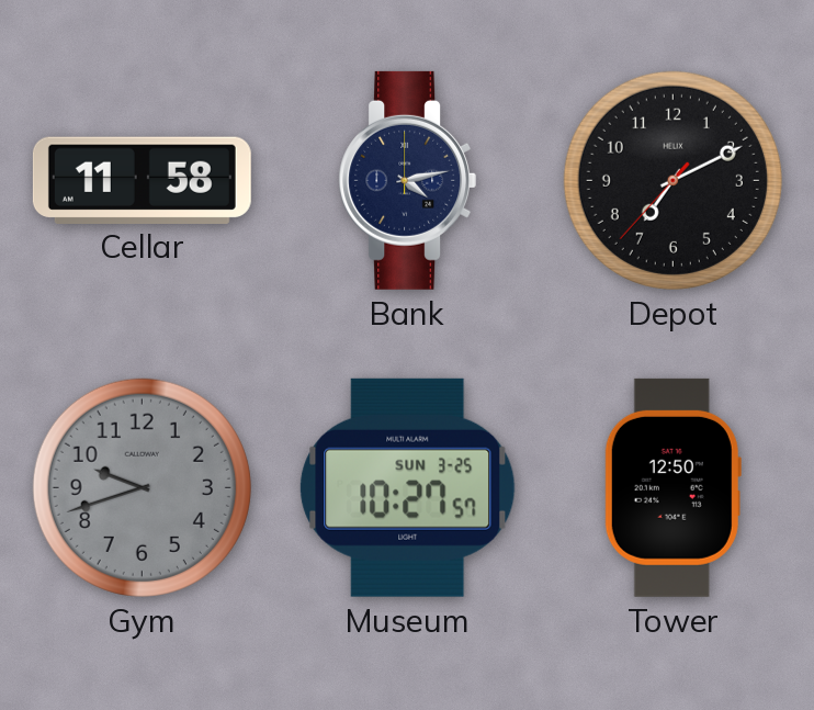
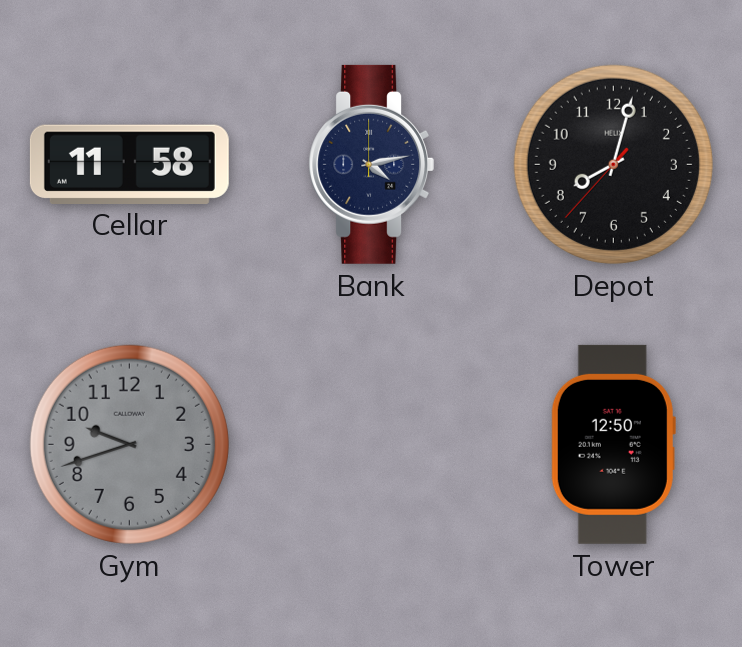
Depot: 7:10 -> 8:02
Museum: 10:27 -> none
